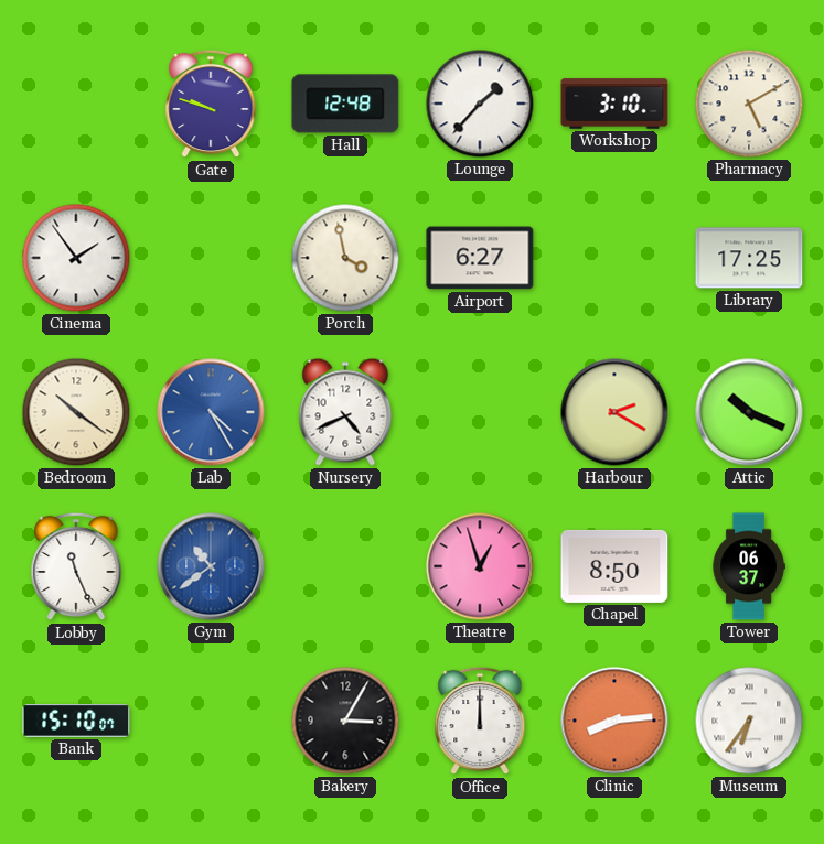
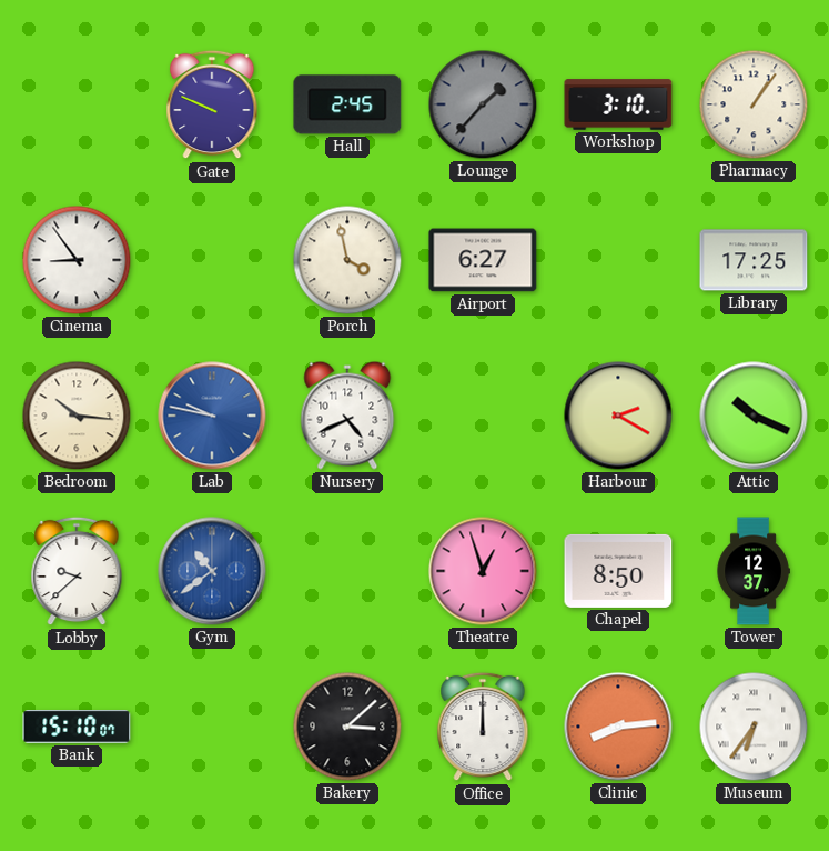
Gate: 9:48 -> 9:49
Hall: 12:48 -> 2:45
Lounge dial: white -> grey
Pharmacy: 5:10 -> 1:06
Cinema: 1:54 -> 8:54
Bedroom: 10:21 -> 10:16
Lab: 4:25 -> 9:47
Lobby: 11:26 -> 9:38
Tower: 06:37 -> 12:37
Bakery: 3:05 -> 3:08
